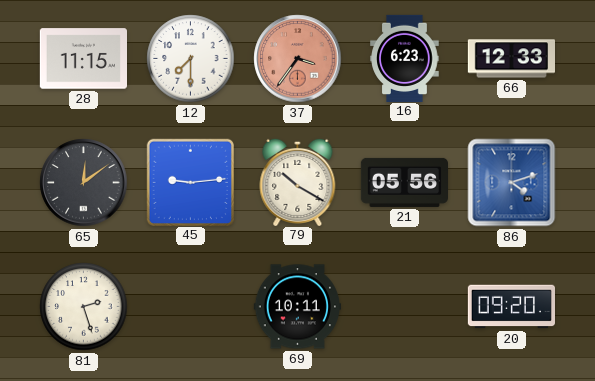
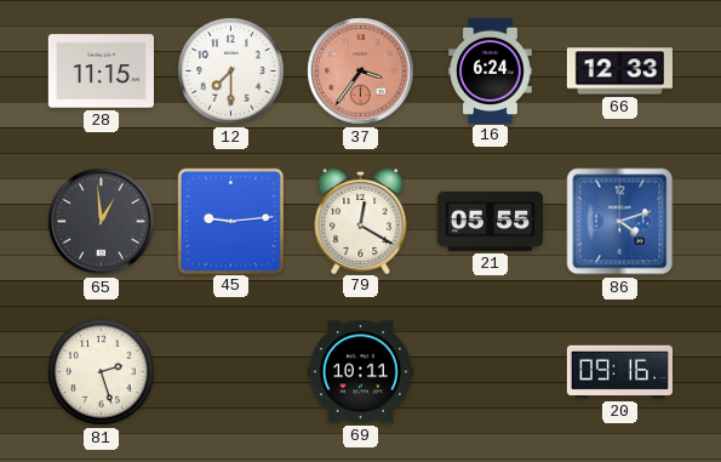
16: 6:23 -> 6:24
65: 12:09 -> 12:59
79: 10:20 -> 12:20
21: 05:56 -> 05:55
20: 09:20 -> 09:16
